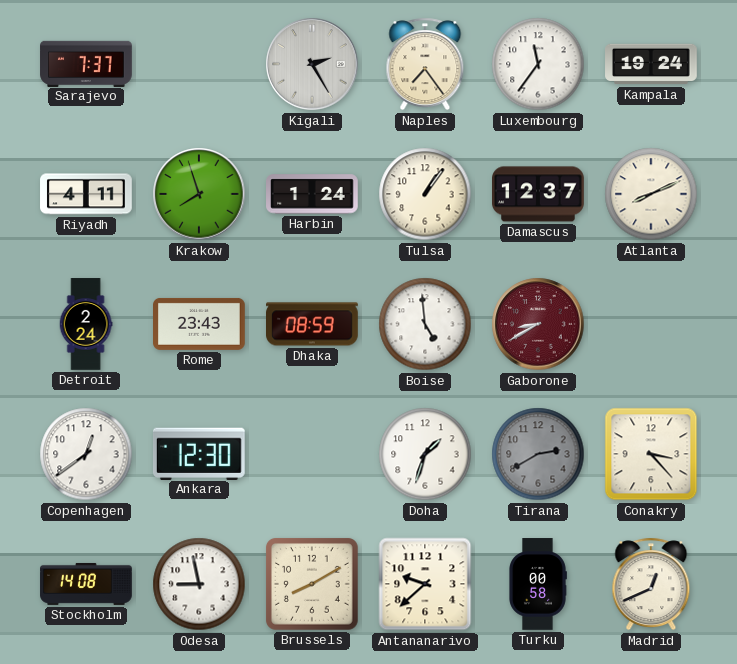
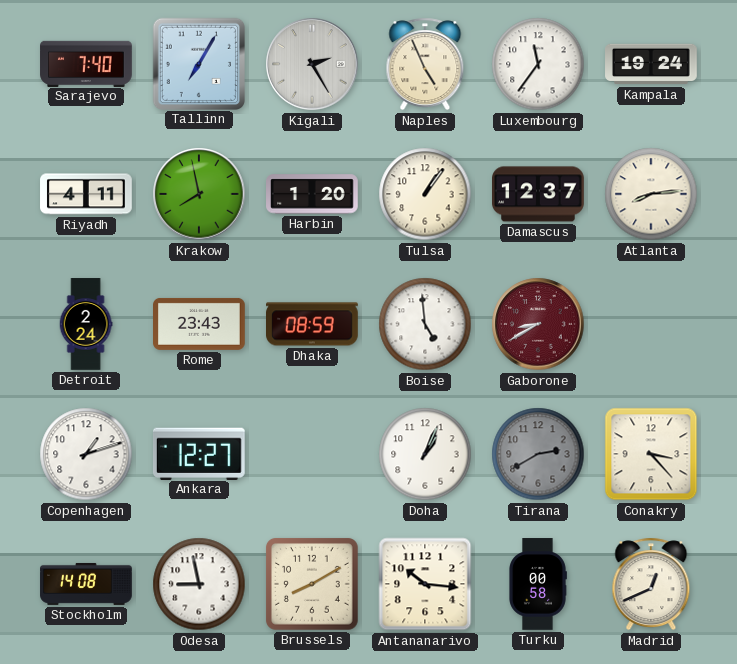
Sarajevo: 7:37 -> 7:40
Tallinn: none -> 7:05
Naples: 7:24 -> 4:56
Krakow: 7:57 -> 7:58
Harbin: 1:24 -> 1:20
Atlanta: 8:11 -> 8:14
Copenhagen: 12:39 -> 1:12
Ankara: 12:30 -> 12:27
Doha: 1:33 -> 1:04
Antananarivo: 9:38 -> 10:16
